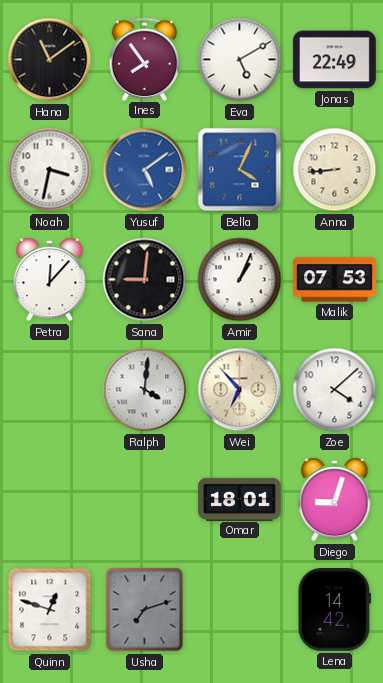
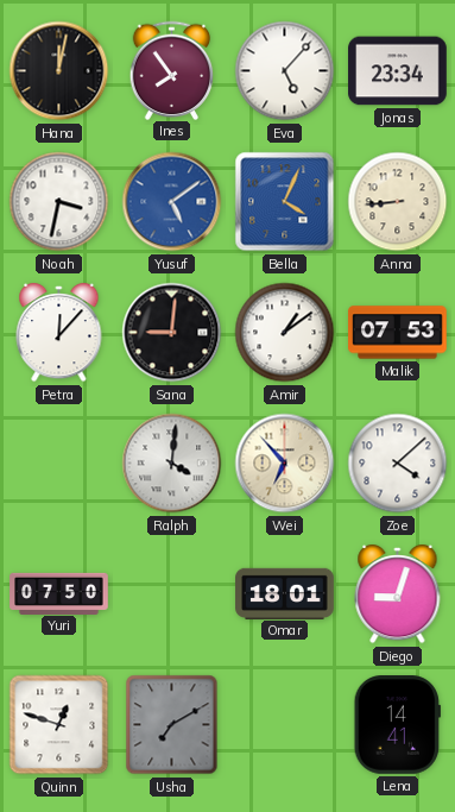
Hana: 11:09 -> 12:02
Eva: 5:10 -> 5:07
Jonas: 22:49 -> 23:34
Amir: 1:04 -> 1:09
Yuri: none -> 07:50
Usha: 7:12 -> 7:10
Lena: 14:42 -> 14:41
